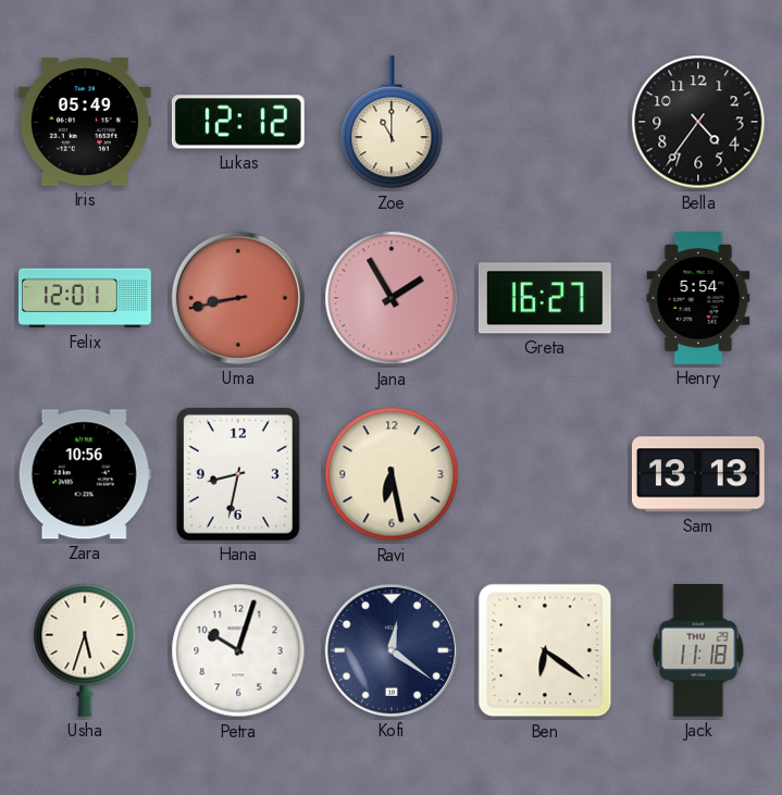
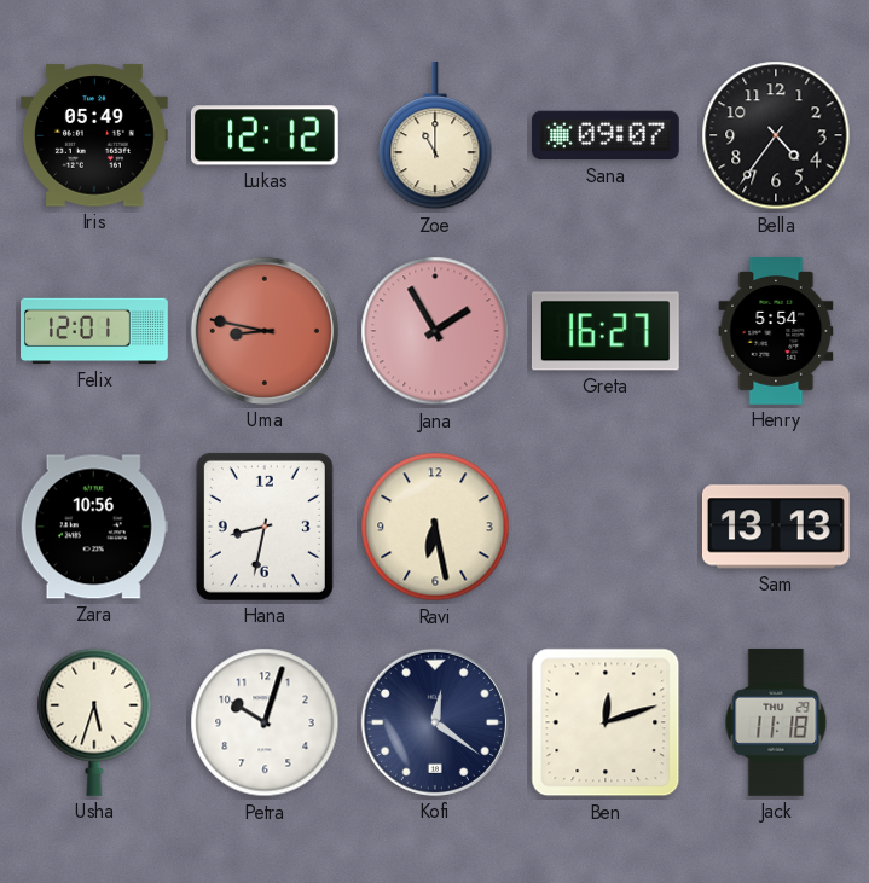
Sana: none -> 09:07
Uma: 8:43 -> 8:47
Ben: 6:21 -> 12:12
